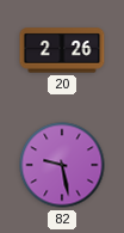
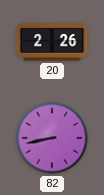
82: 9:28 -> 8:43
